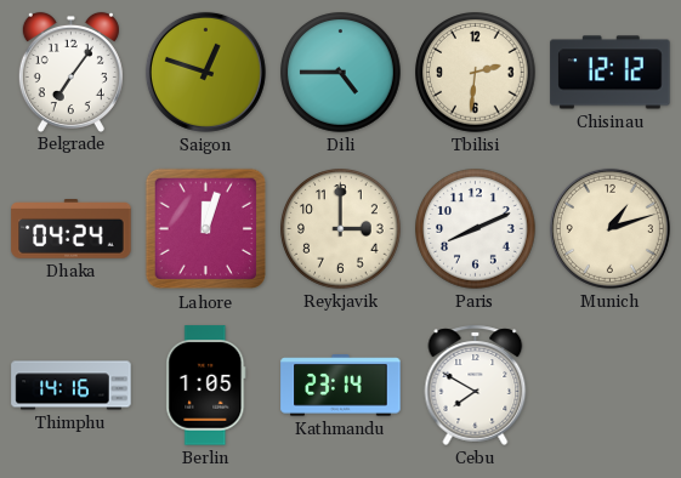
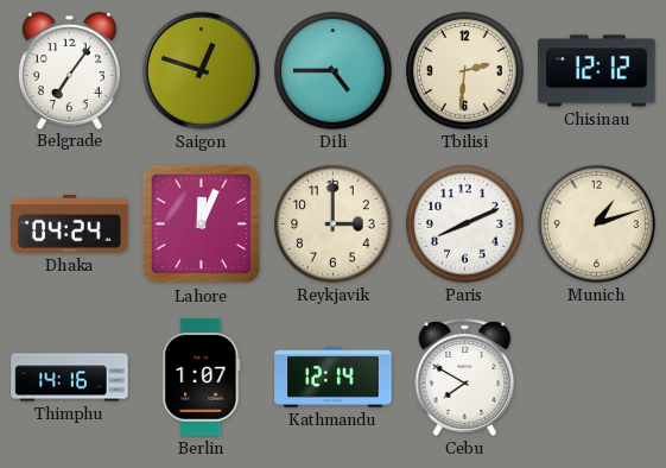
Lahore: 12:03 -> 12:04
Berlin: 1:05 -> 1:07
Kathmandu: 23:14 -> 12:14
